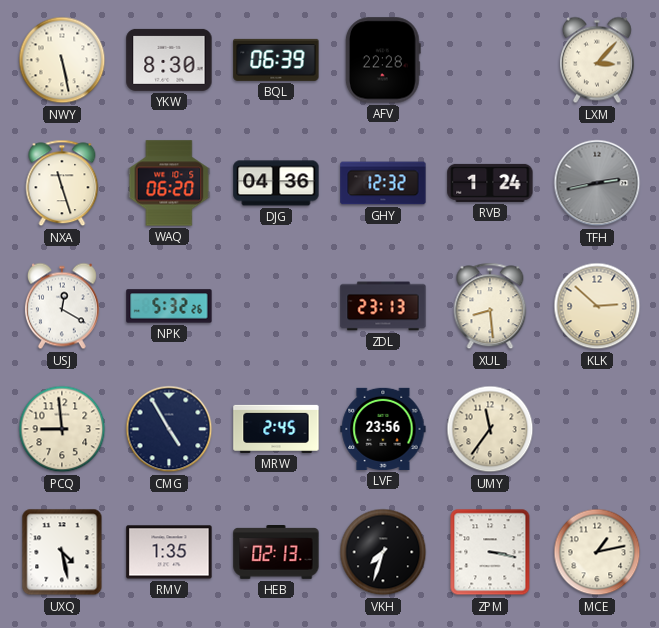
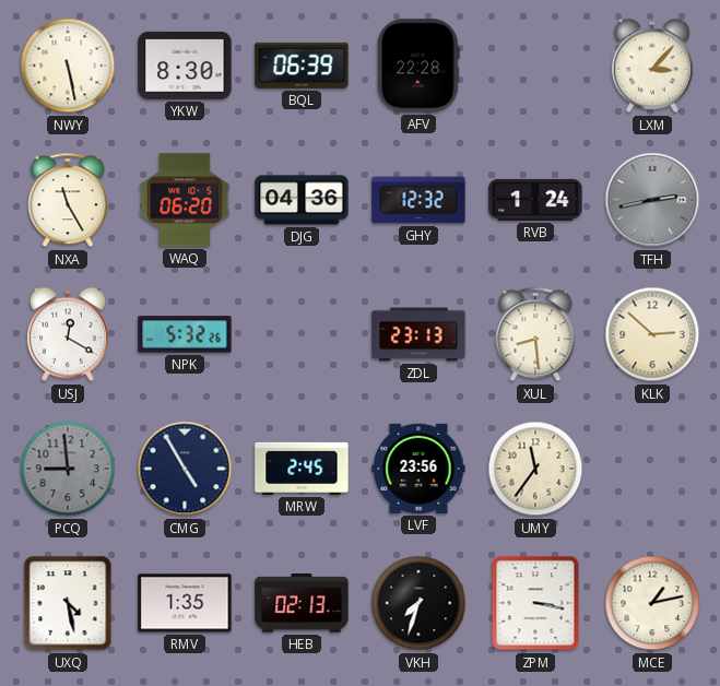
NXA: 11:27 -> 11:25
PCQ dial: cream -> grey
